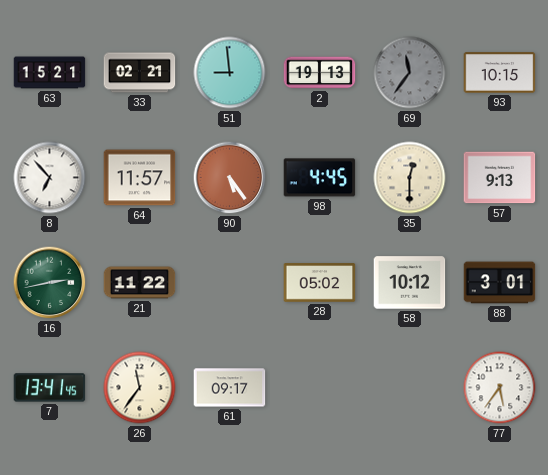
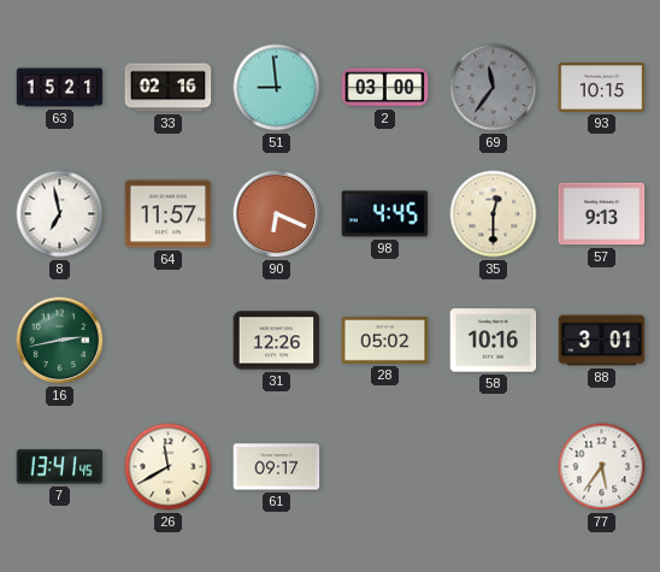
33: 02:21 -> 02:16
2: 19:13 -> 03:00
8: 6:53 -> 6:58
90: 5:24 -> 6:19
21: 11:22 -> none
31: none -> 12:26
58: 10:12 -> 10:16
26: 11:36 -> 11:40
